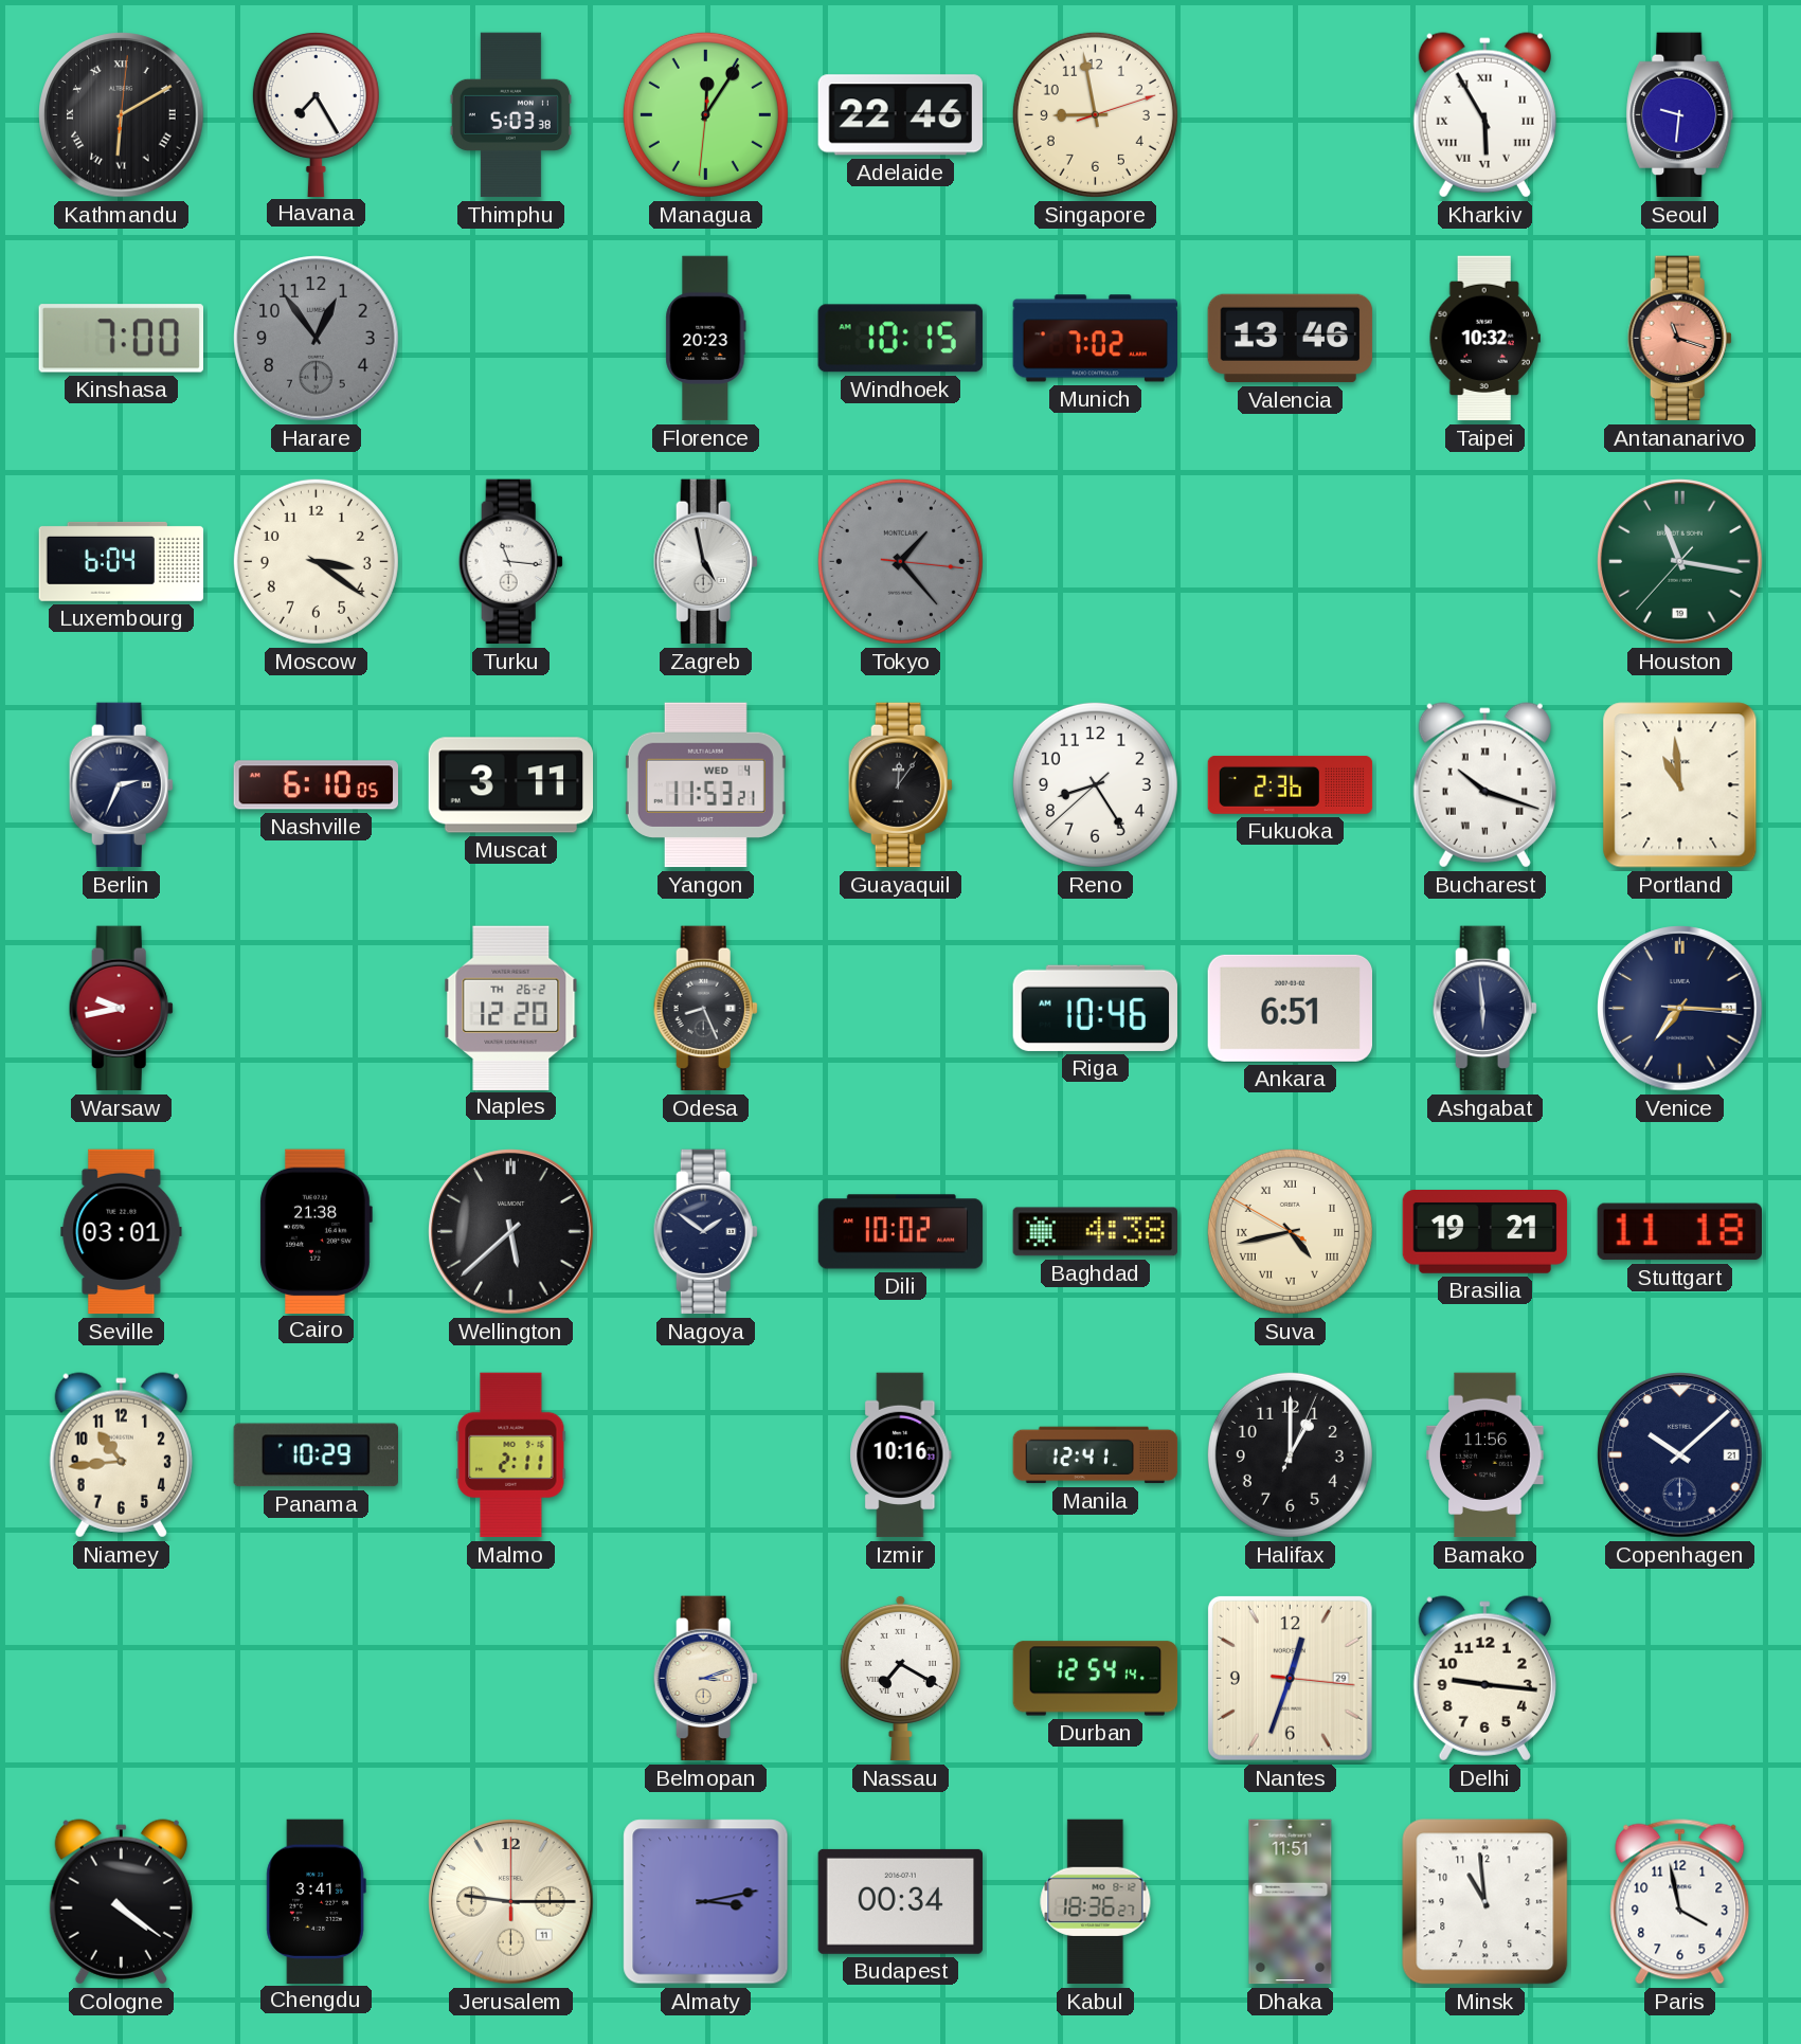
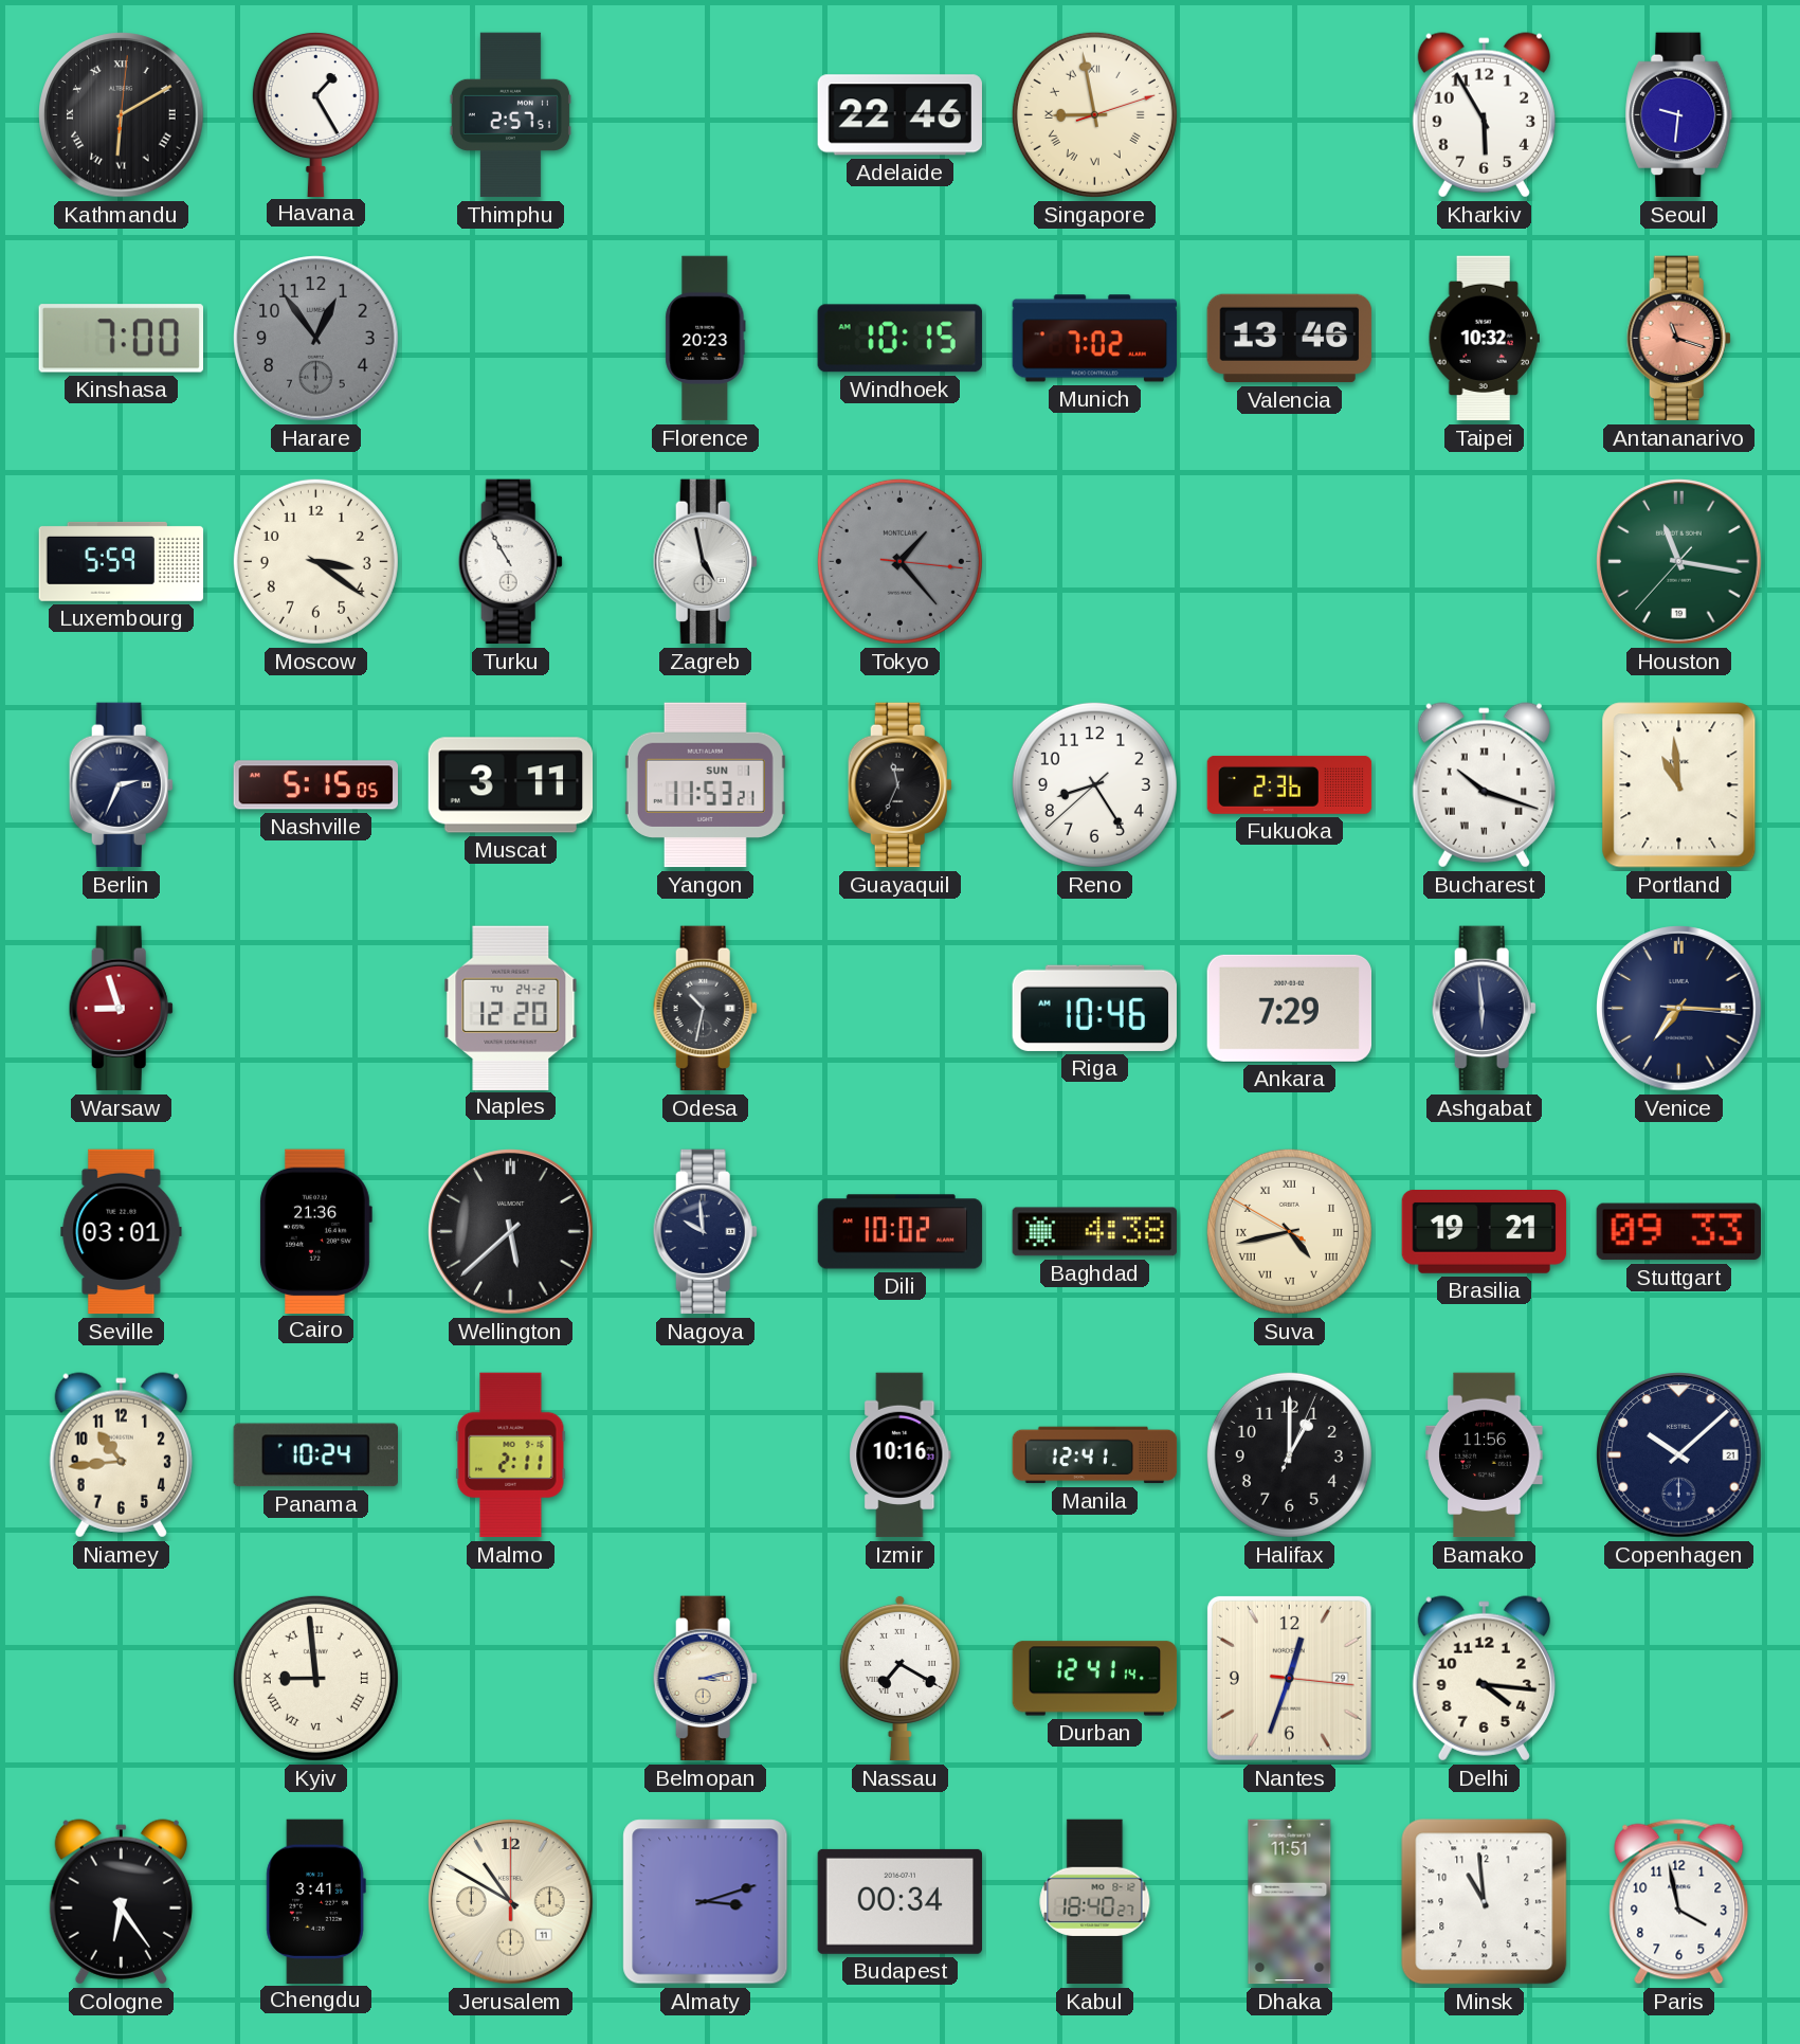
Havana: 7:25 -> 1:25
Thimphu: 5:03 -> 2:57
Managua: 12:05 -> none
Singapore numerals: Arabic -> Roman
Kharkiv numerals: Roman -> Arabic
Luxembourg: 6:04 -> 5:59
Turku: 11:16 -> 10:55
Nashville: 6:10 -> 5:15
Yangon date: WED 4 -> SUN 1
Guayaquil: 12:06 -> 11:34
Warsaw: 9:43 -> 8:57
Naples date: TH 26-2 -> TU 24-2
Odesa: 8:26 -> 10:32
Ankara: 6:51 -> 7:29
Cairo: 21:38 -> 21:36
Nagoya: 1:51 -> 9:59
Stuttgart: 11:18 -> 09:33
Panama: 10:29 -> 10:24
Kyiv: none -> 8:59
Belmopan: 3:12 -> 3:13
Durban: 12:54 -> 12:41
Delhi: 9:16 -> 4:16
Cologne: 4:21 -> 6:24
Jerusalem: 9:15 -> 10:50
Almaty: 3:13 -> 3:12
Kabul: 18:36 -> 18:40
